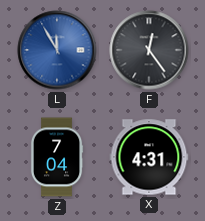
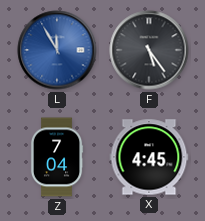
F: 12:24 -> 5:24
X: 4:31 -> 4:45
